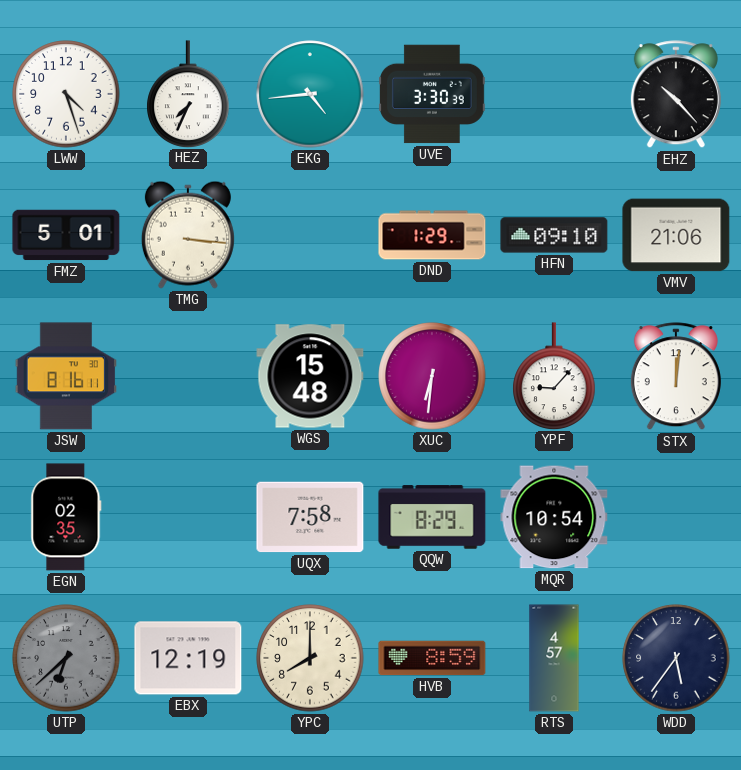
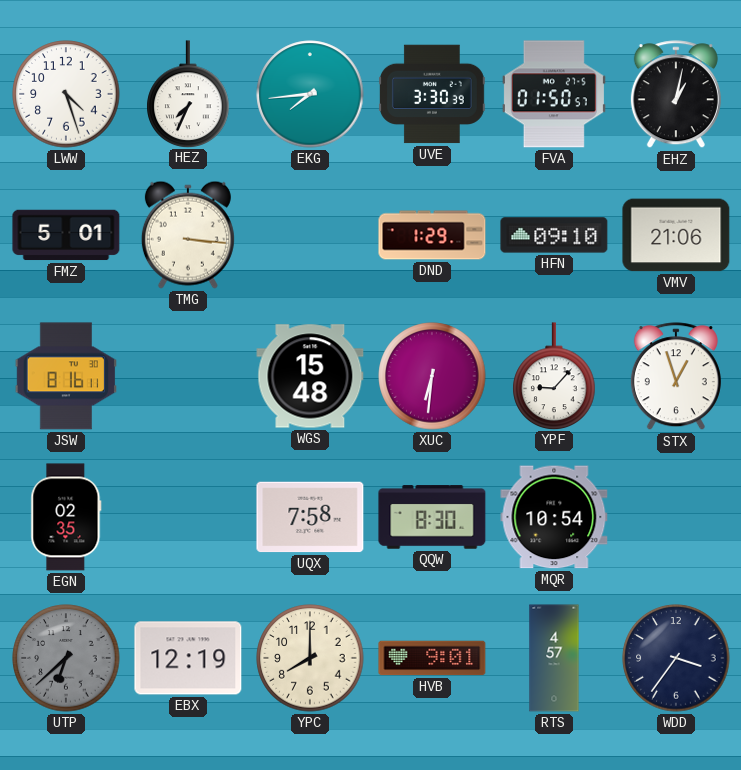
EKG: 4:44 -> 7:44
FVA: none -> 01:50
EHZ: 10:23 -> 1:02
STX: 12:01 -> 12:57
QQW: 8:29 -> 8:30
HVB: 8:59 -> 9:01
WDD: 5:36 -> 3:36
